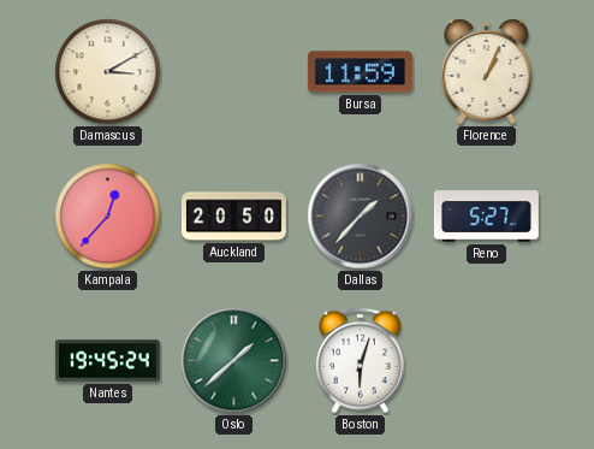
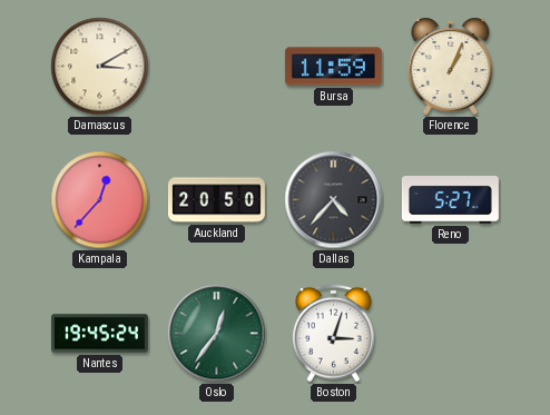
Dallas: 1:37 -> 4:37
Oslo: 1:38 -> 12:36
Boston: 6:03 -> 3:03
